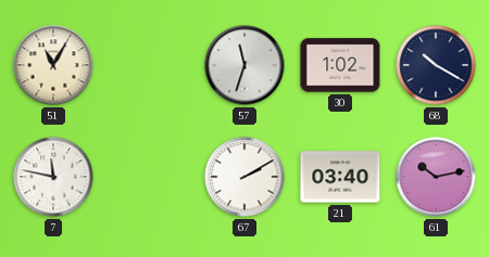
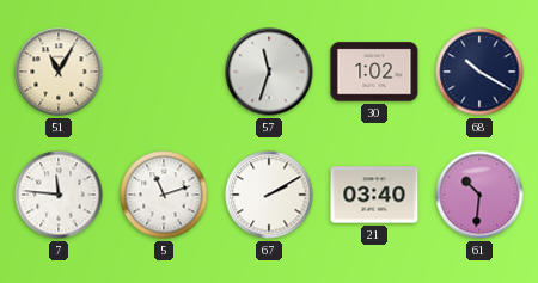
7: 11:47 -> 11:46
5: none -> 11:12
61: 10:13 -> 10:31
